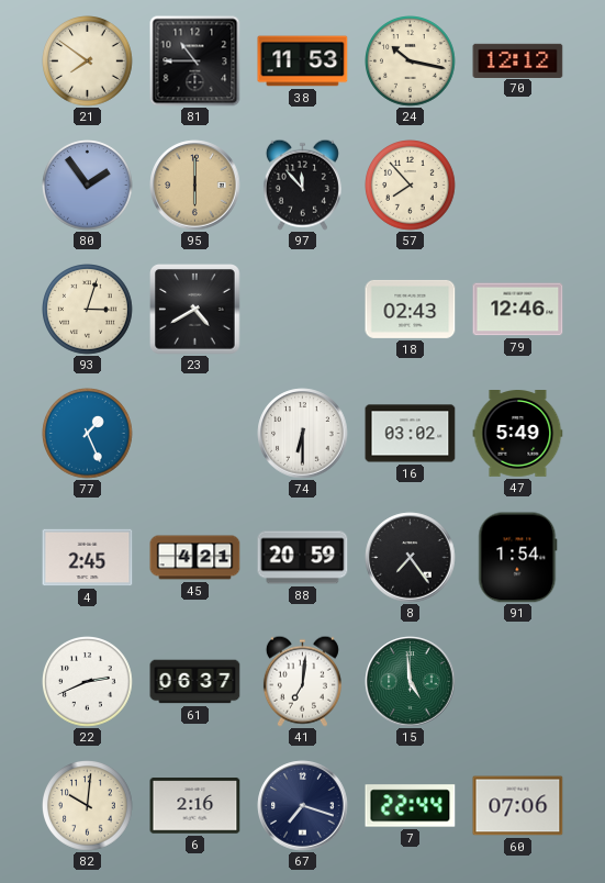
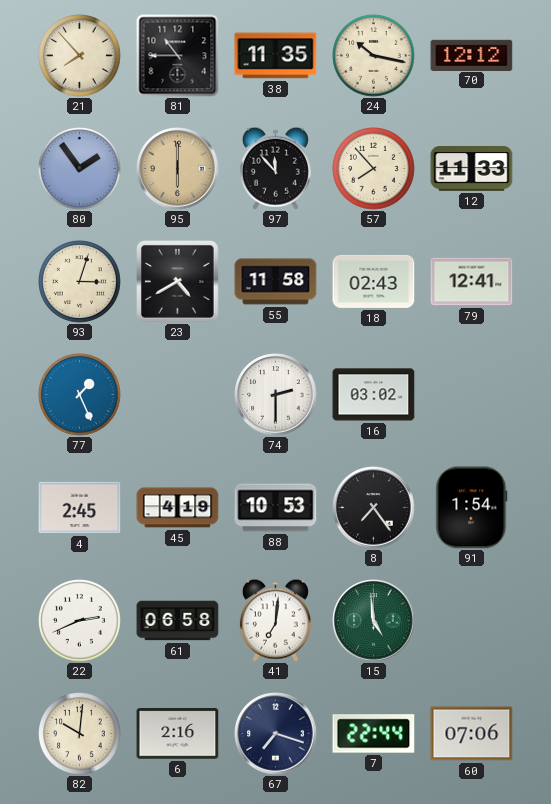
21: 7:51 -> 7:53
38: 11:53 -> 11:35
12: none -> 11:33
55: none -> 11:58
79: 12:46 -> 12:41
74: 6:30 -> 2:30
47: 5:49 -> none
45: 4:21 -> 4:19
88: 20:59 -> 10:53
61: 06:37 -> 06:58
